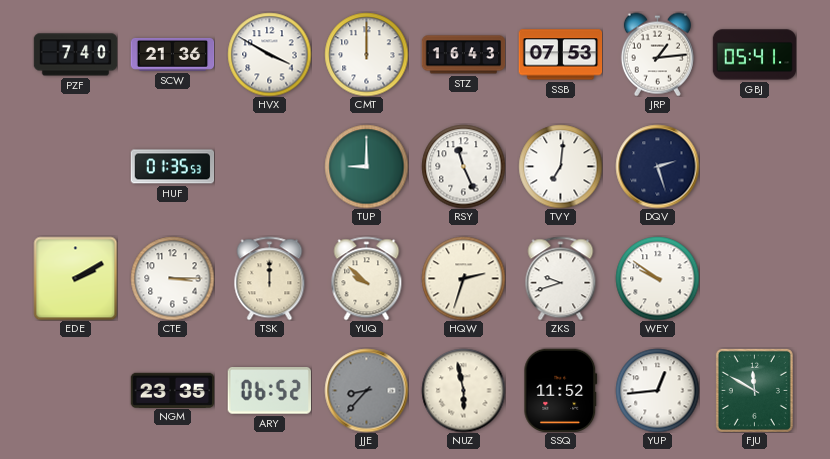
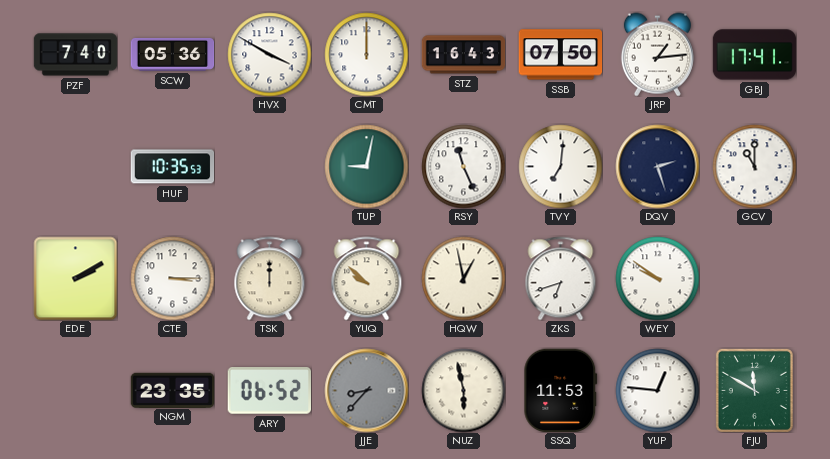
SCW: 21:36 -> 05:36
SSB: 07:53 -> 07:50
GBJ: 05:41 -> 17:41
HUF: 01:35 -> 10:35
TUP: 9:00 -> 9:02
GCV: none -> 11:00
HQW: 2:33 -> 12:58
ZKS: 9:42 -> 6:42
SSQ: 11:52 -> 11:53
YUP: 12:44 -> 12:46
